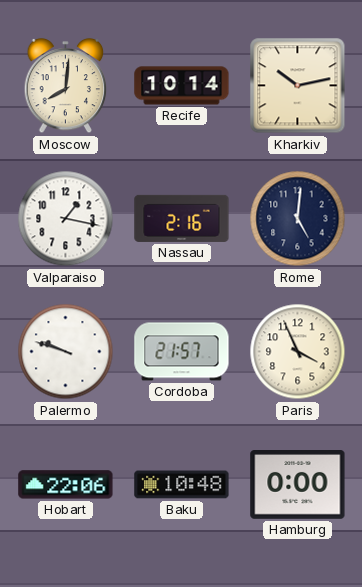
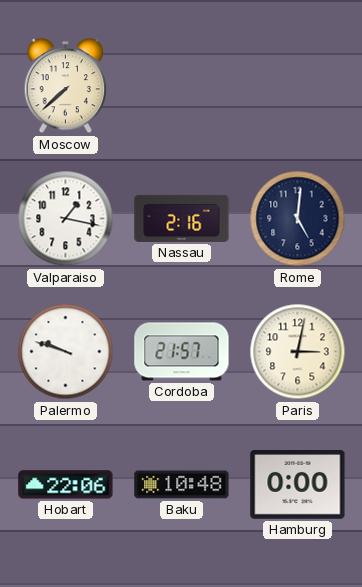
Moscow: 8:01 -> 7:38
Recife: 10:14 -> none
Kharkiv: 10:13 -> none
Paris: 3:56 -> 3:02
